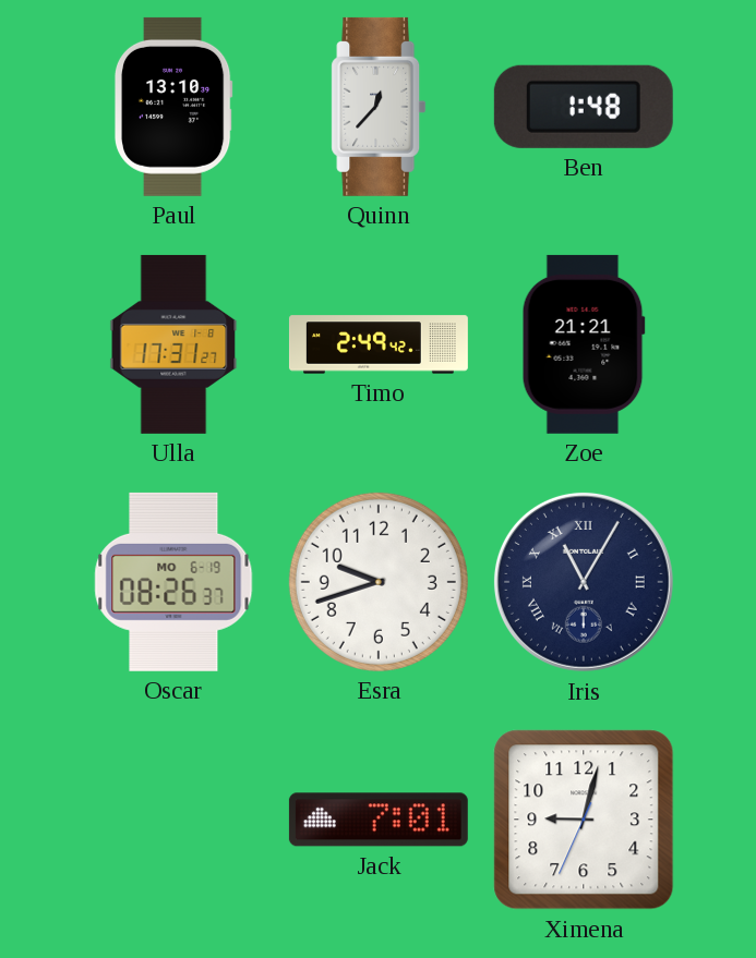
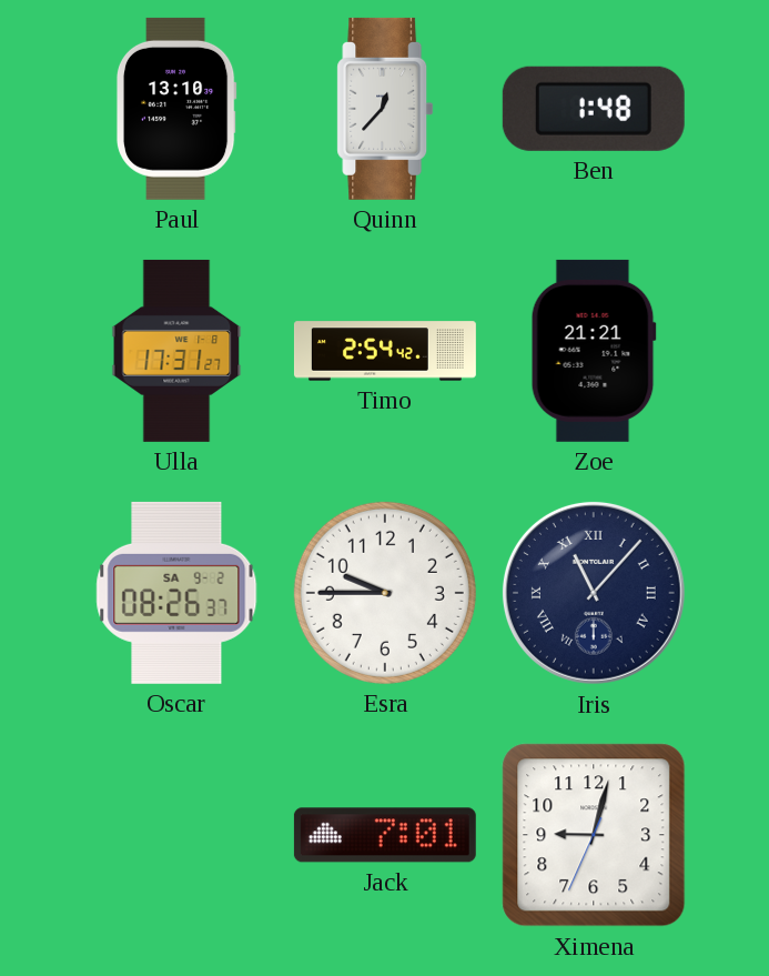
Timo: 2:49 -> 2:54
Oscar date: MO 6-19 -> SA 9-2
Esra: 9:42 -> 9:45
Iris: 11:05 -> 11:07
